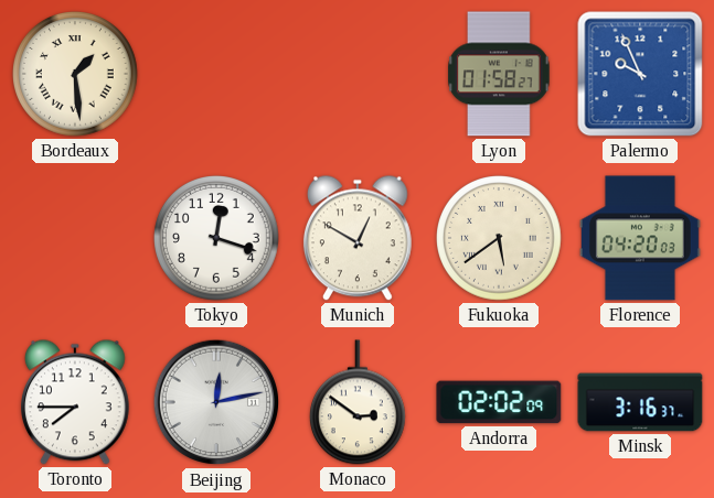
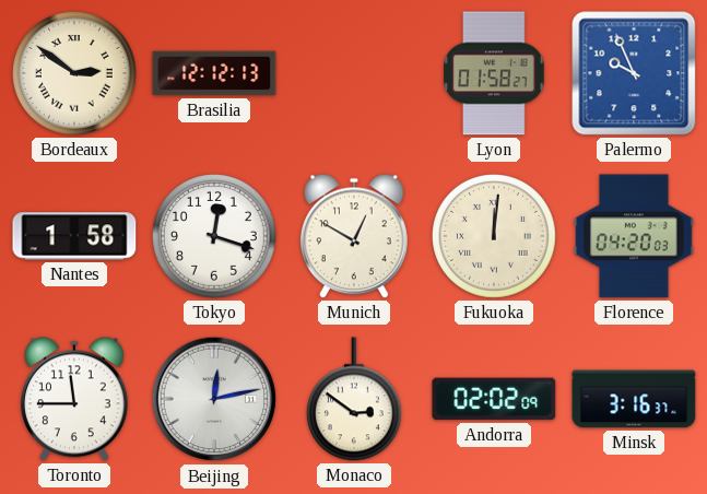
Bordeaux: 1:29 -> 2:51
Brasilia: none -> 12:12
Nantes: none -> 1:58
Fukuoka: 5:39 -> 12:01
Toronto: 7:45 -> 11:45
